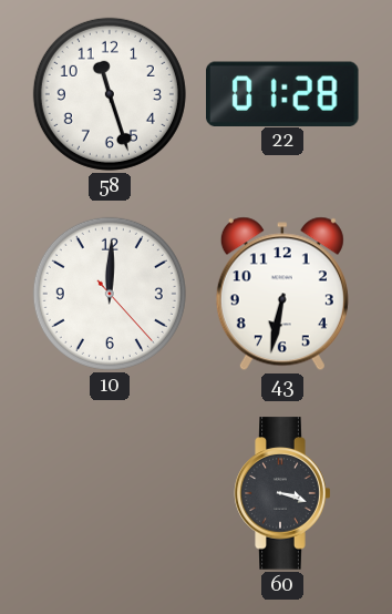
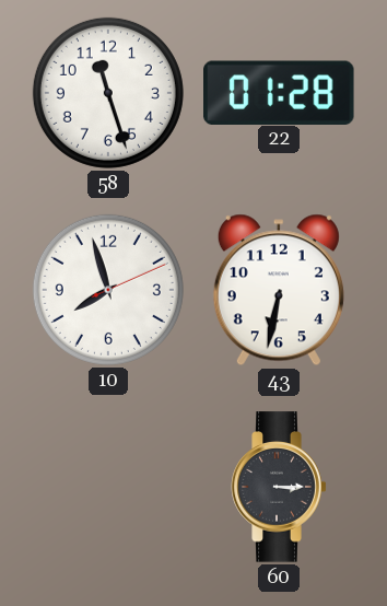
10: 12:00 -> 7:57
60: 3:18 -> 3:15
